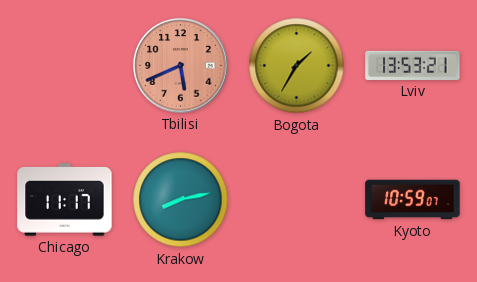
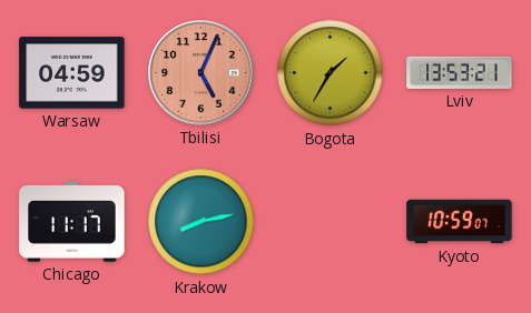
Warsaw: none -> 04:59
Tbilisi: 5:41 -> 5:04
